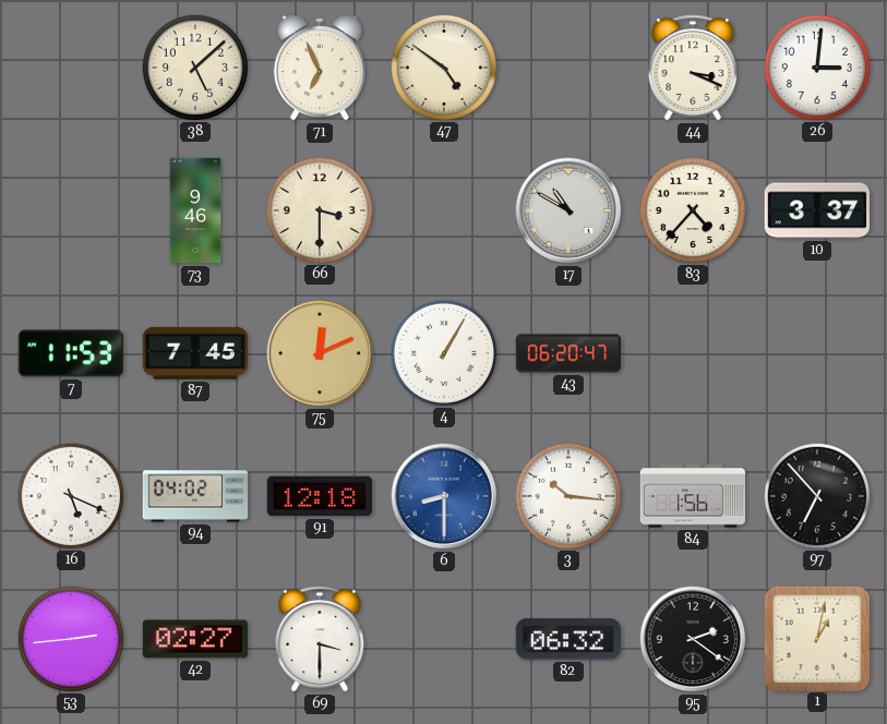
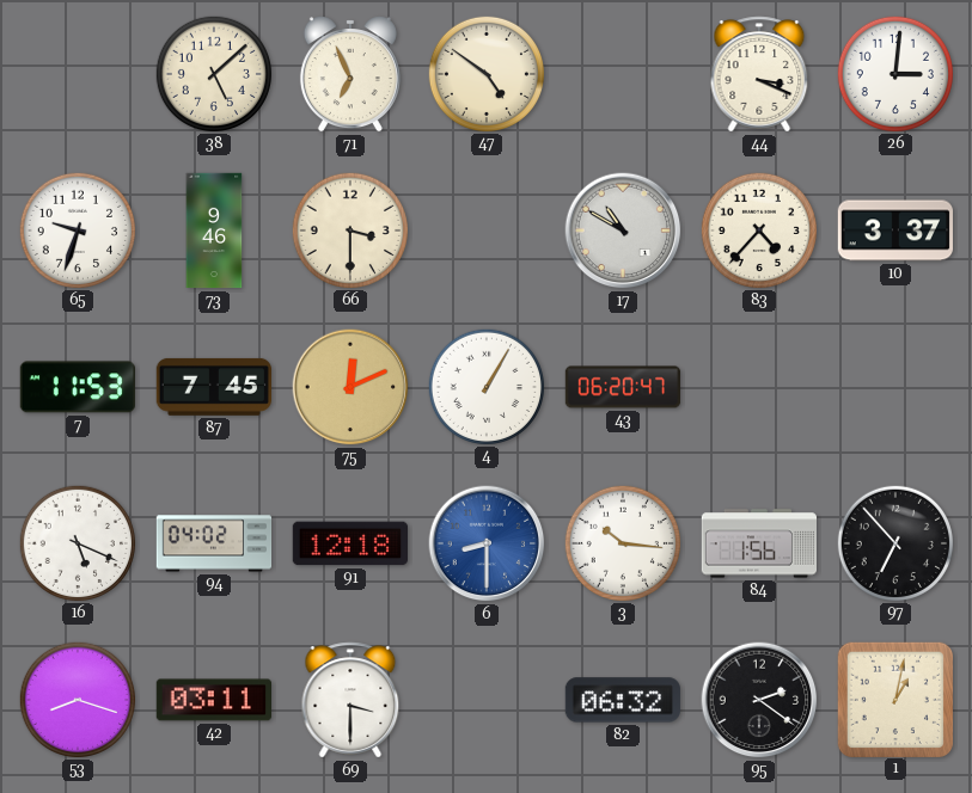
65: none -> 9:33
53: 2:44 -> 8:18
42: 02:27 -> 03:11
